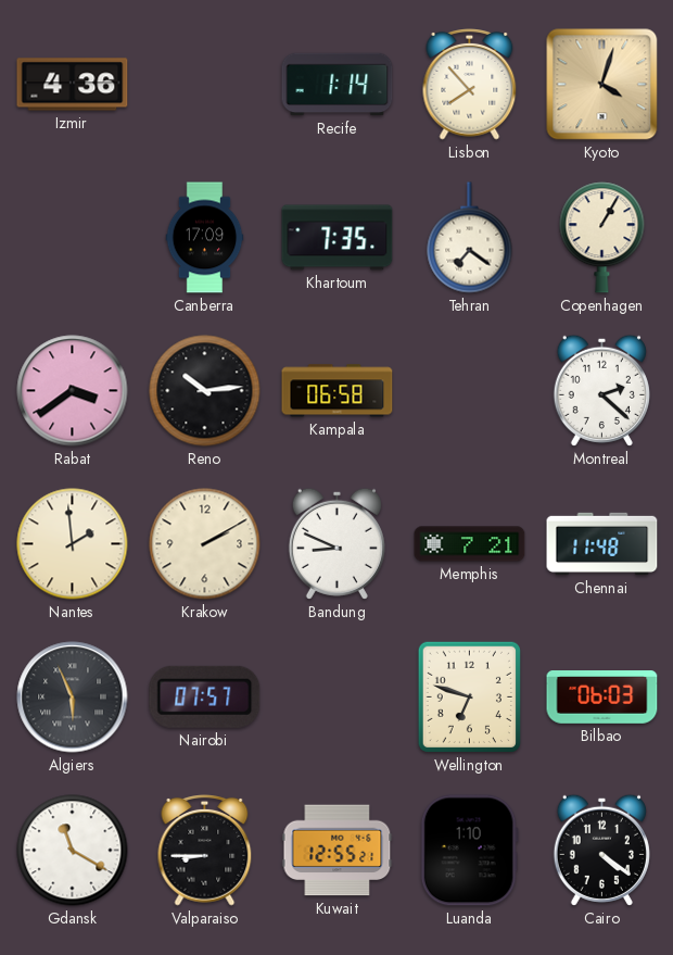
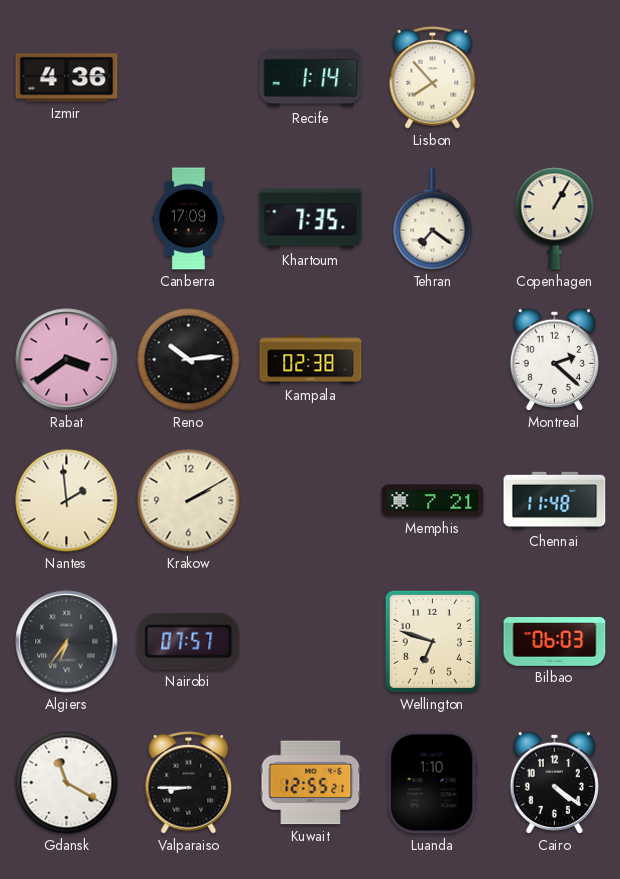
Kyoto: 4:03 -> none
Kampala: 06:58 -> 02:38
Bandung: 8:49 -> none
Algiers: 5:56 -> 6:36
